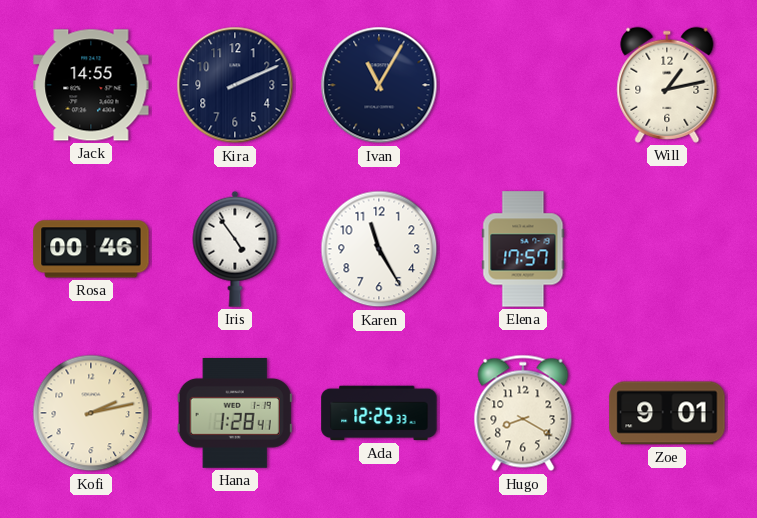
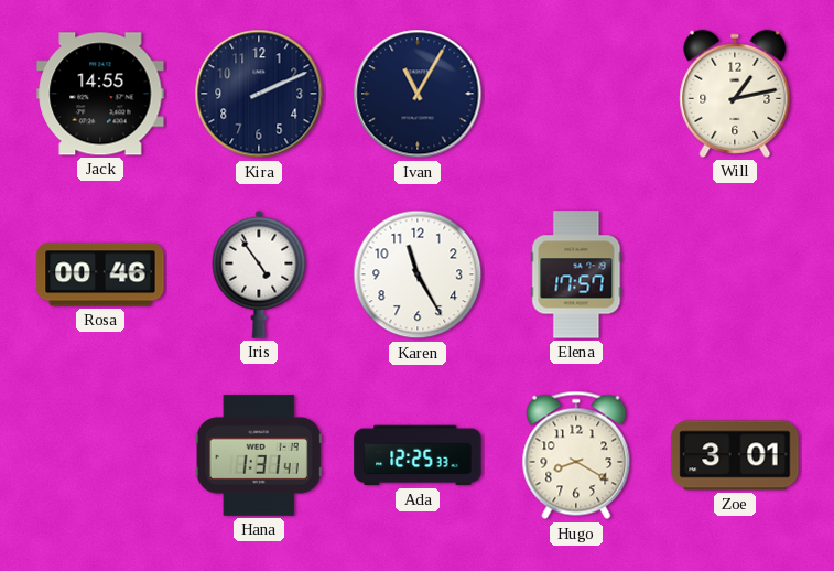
Kofi: 2:13 -> none
Hana: 1:28 -> 1:31
Zoe: 9:01 -> 3:01
